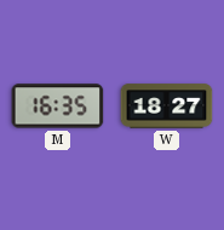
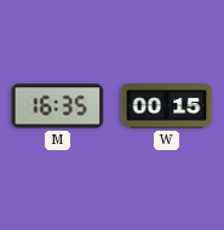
W: 18:27 -> 00:15
